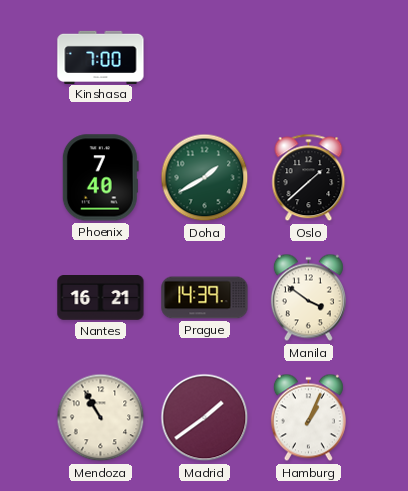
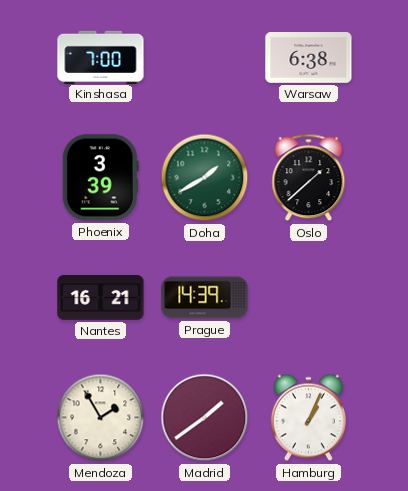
Warsaw: none -> 6:38
Phoenix: 7:40 -> 3:39
Manila: 3:51 -> none
Mendoza: 10:55 -> 1:55
